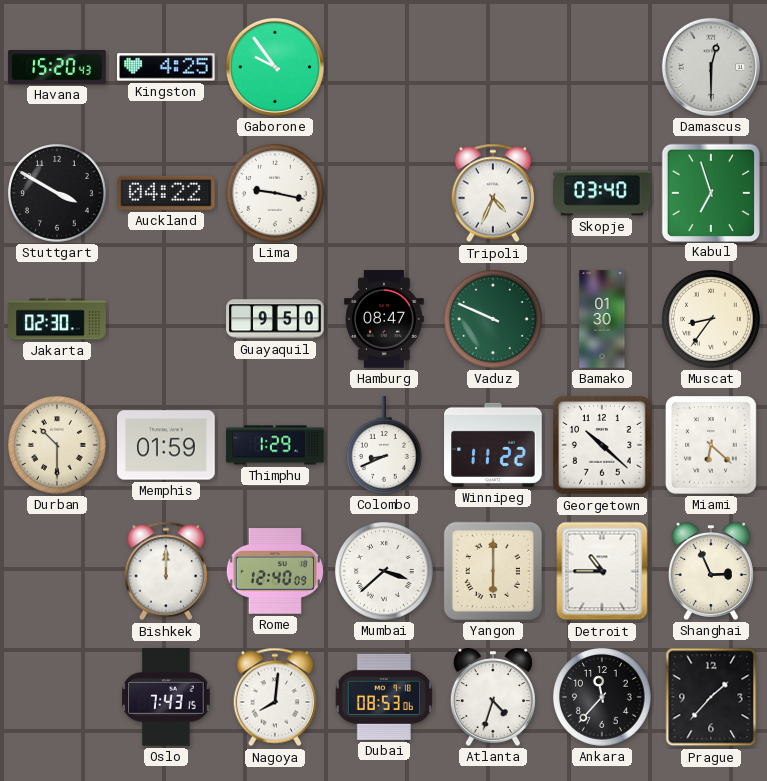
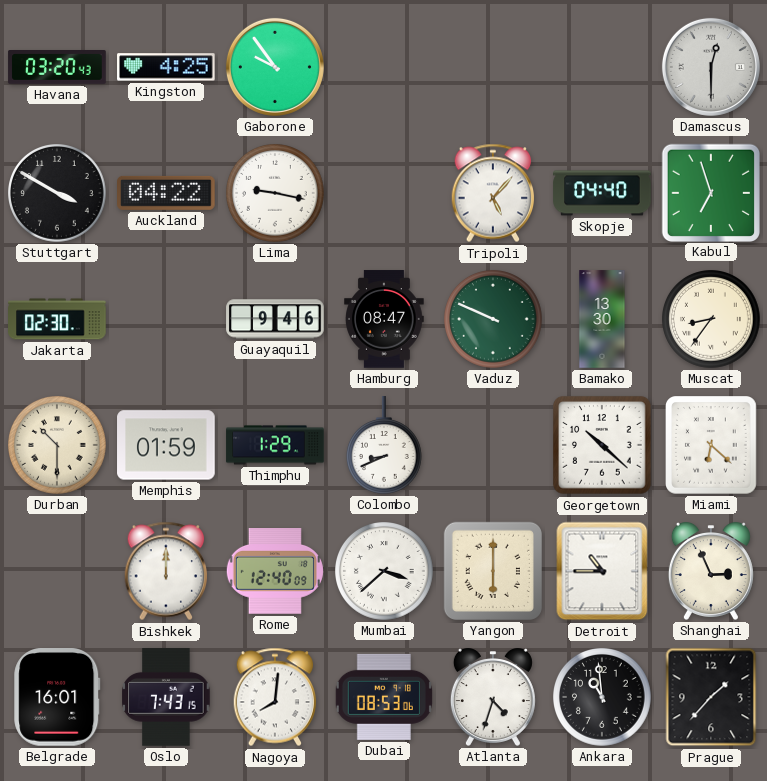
Havana: 15:20 -> 03:20
Tripoli: 4:34 -> 5:07
Skopje: 03:40 -> 04:40
Guayaquil: 9:50 -> 9:46
Bamako: 01:30 -> 13:30
Winnipeg: 11:22 -> none
Belgrade: none -> 16:01
Ankara: 11:37 -> 10:59
